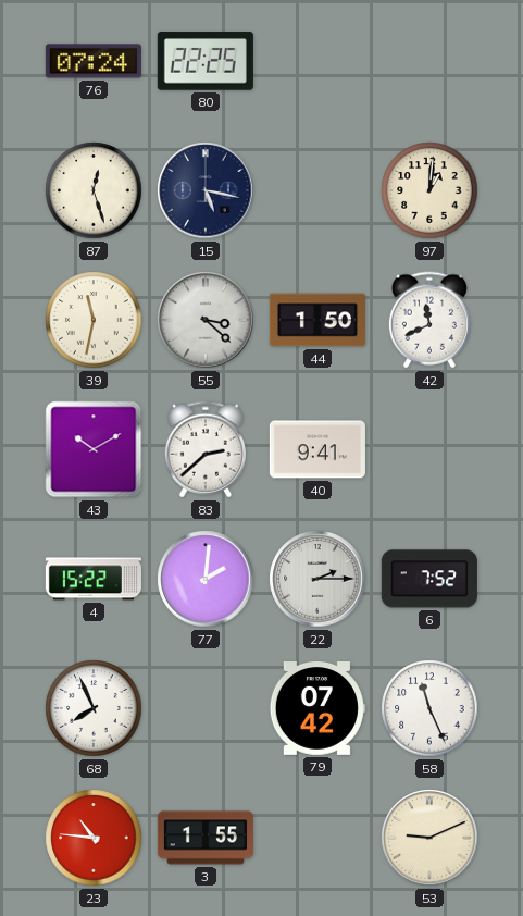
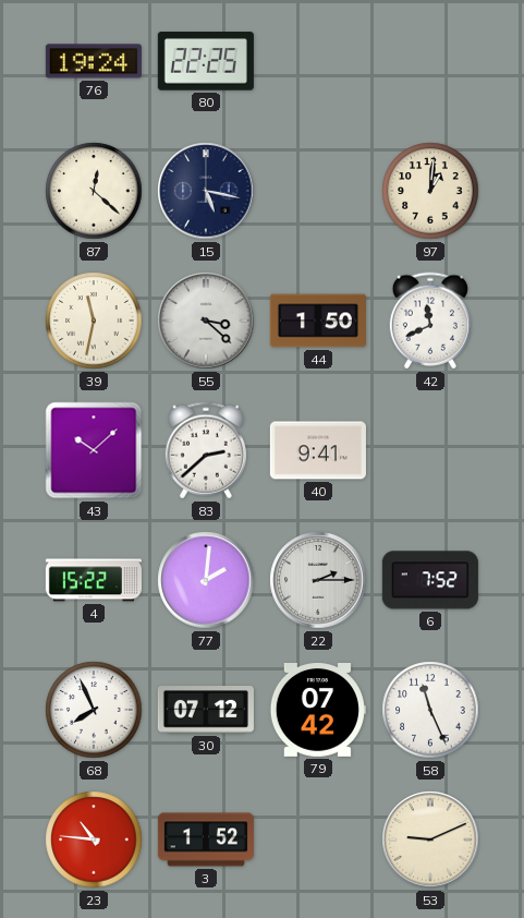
76: 07:24 -> 19:24
87: 12:27 -> 12:22
43: 10:10 -> 10:08
30: none -> 07:12
3: 1:55 -> 1:52
